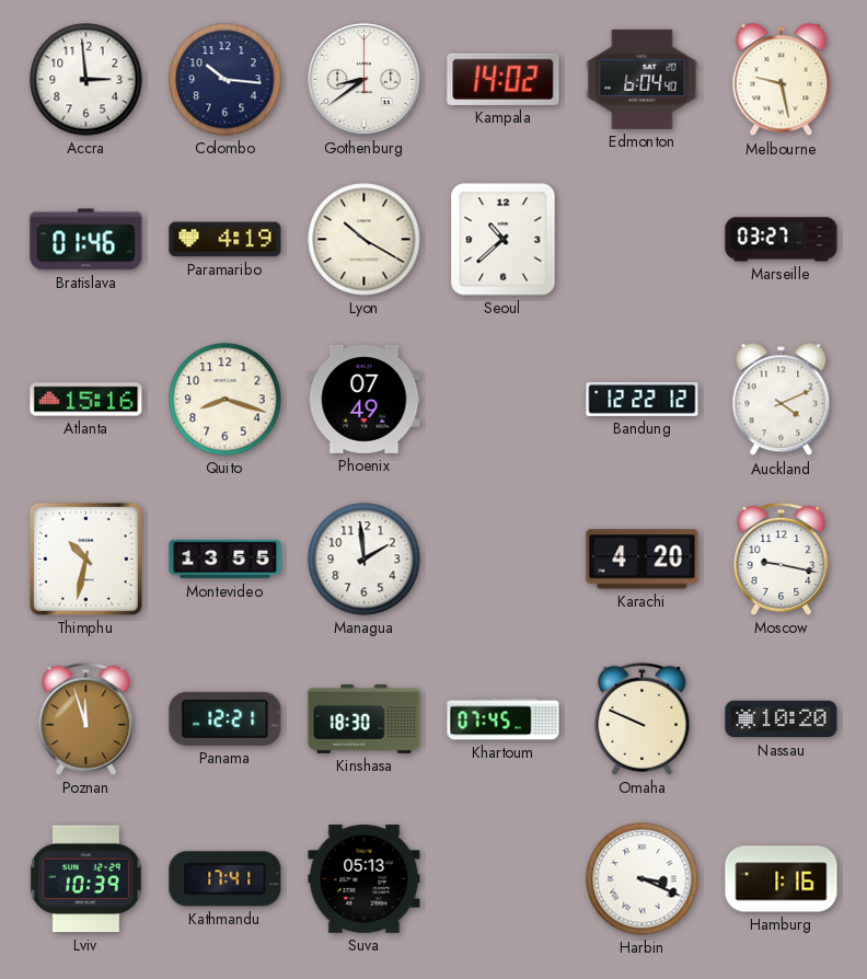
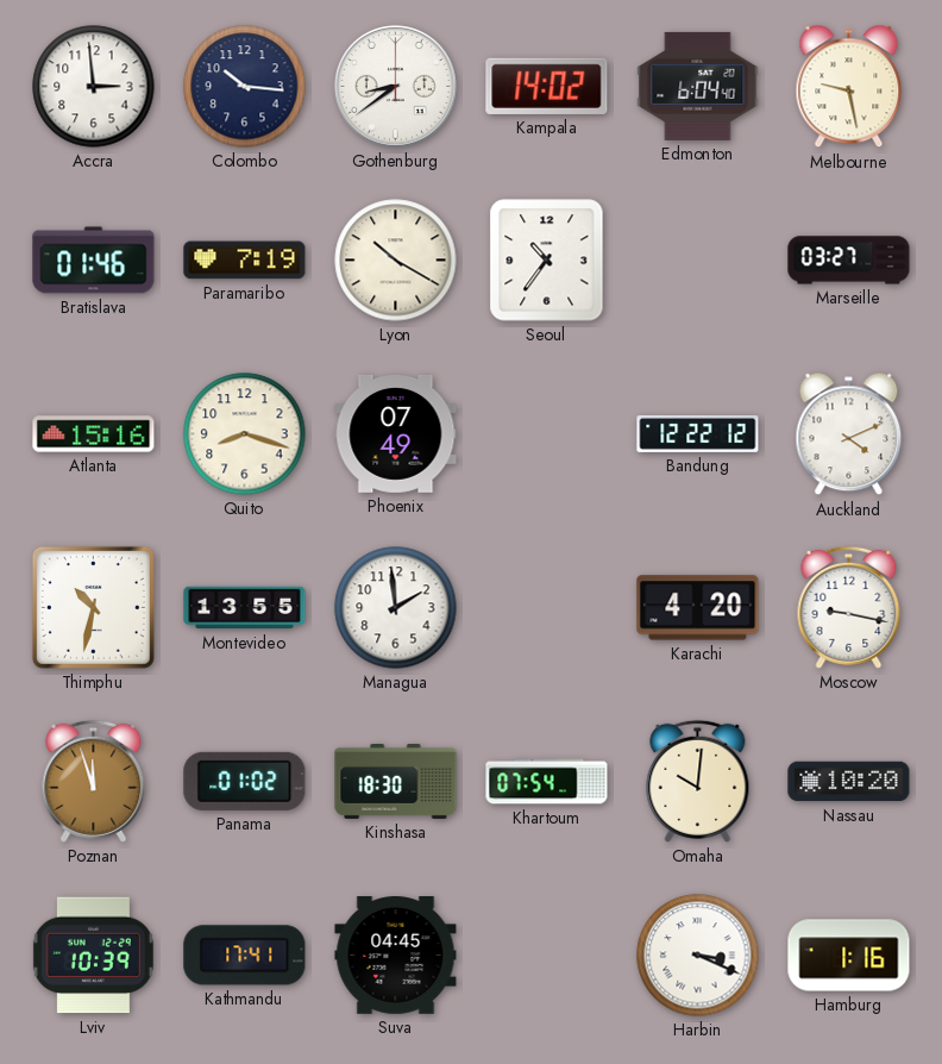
Paramaribo: 4:19 -> 7:19
Seoul: 10:38 -> 10:36
Panama: 12:21 -> 01:02
Khartoum: 07:45 -> 07:54
Omaha: 9:49 -> 10:01
Suva: 05:13 -> 04:45
